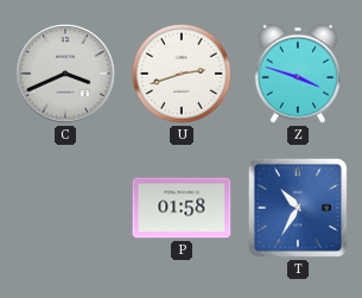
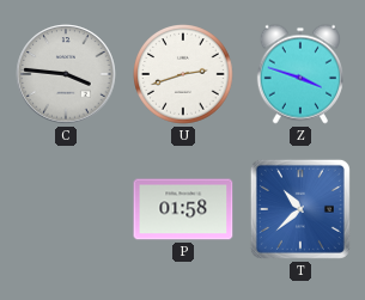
C: 3:41 -> 3:46
T: 10:35 -> 10:38
